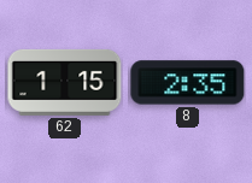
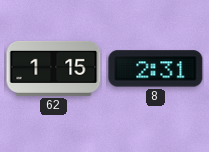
8: 2:35 -> 2:31
